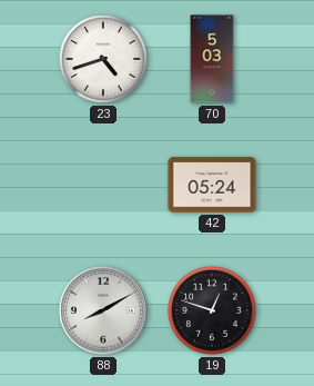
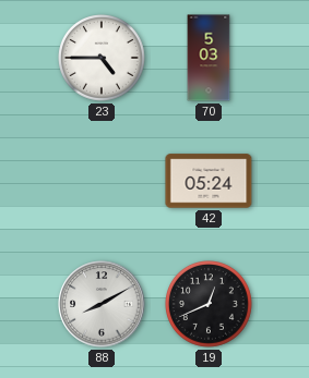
23: 4:42 -> 4:45
19: 12:48 -> 12:41
